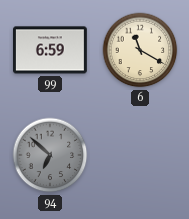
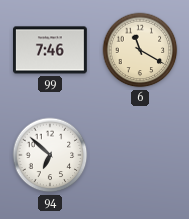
99: 6:59 -> 7:46
94 dial: grey -> white
